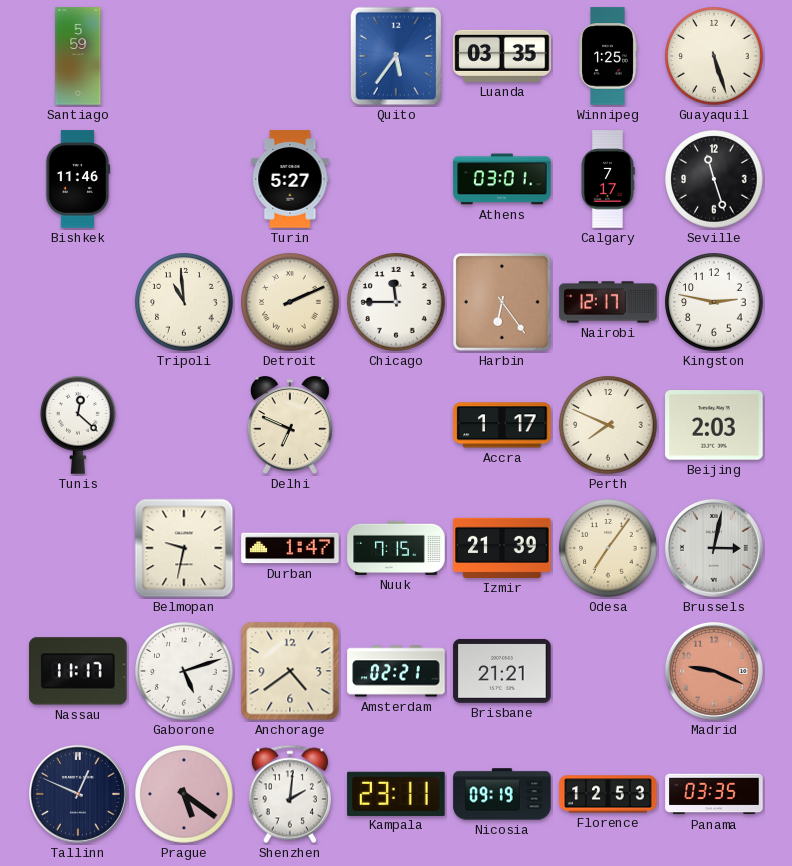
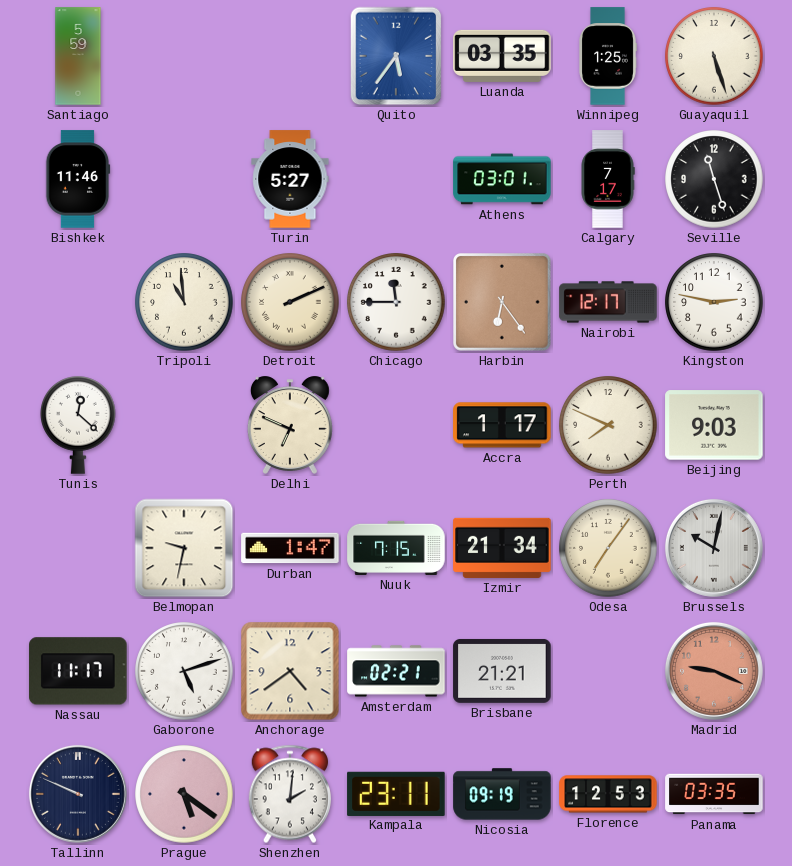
Beijing: 2:03 -> 9:03
Izmir: 21:39 -> 21:34
Brussels: 3:02 -> 10:02
Tallinn: 12:49 -> 9:49
